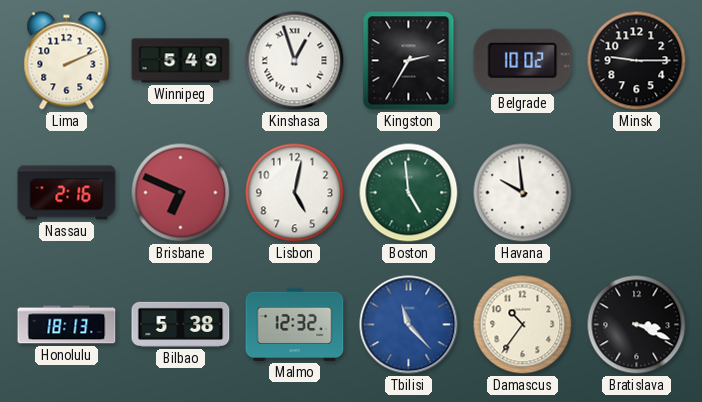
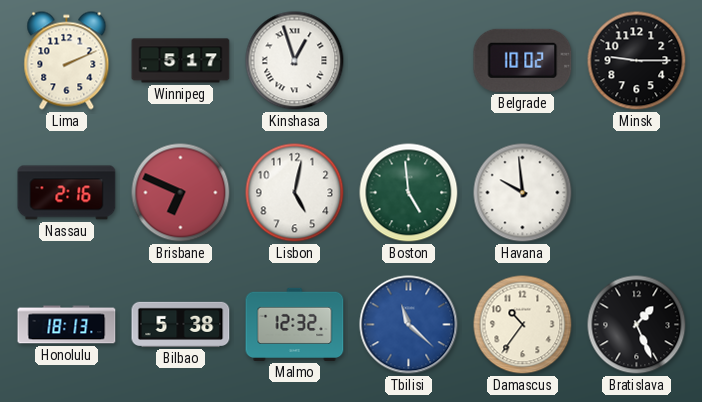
Winnipeg: 5:49 -> 5:17
Kingston: 2:35 -> none
Tbilisi: 11:23 -> 11:22
Bratislava: 3:19 -> 1:26
